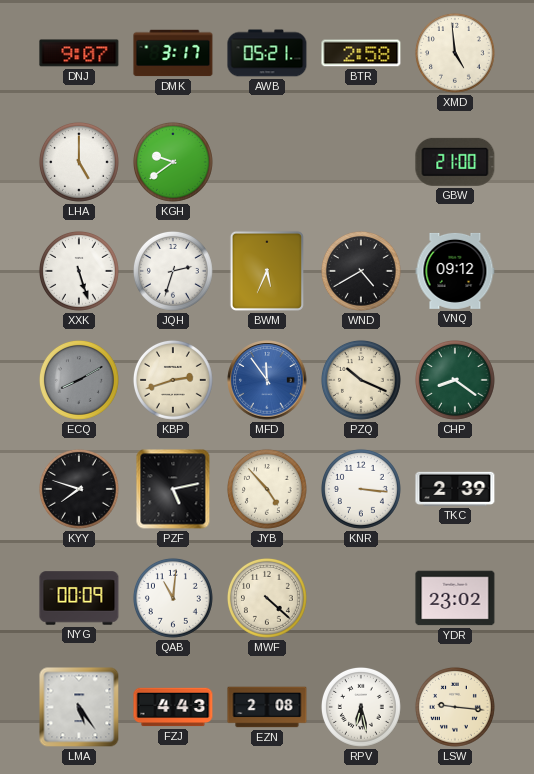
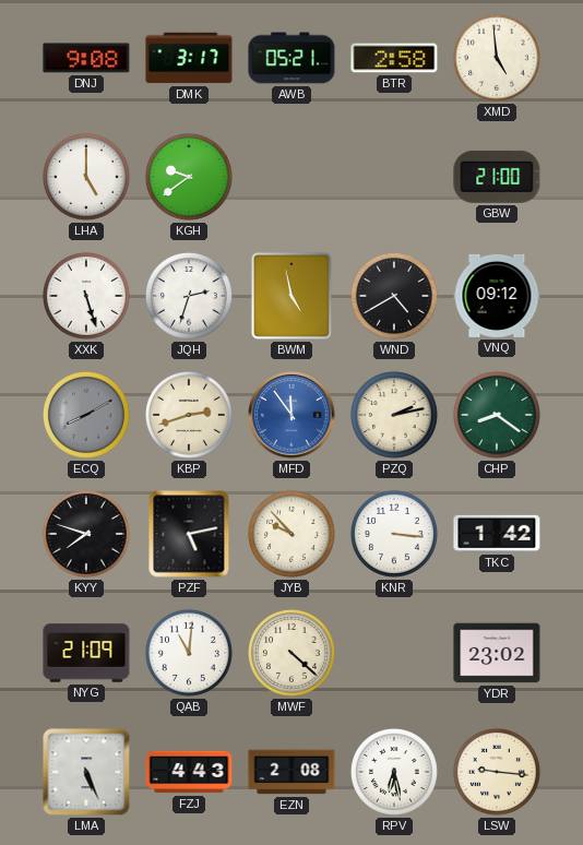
DNJ: 9:07 -> 9:08
BWM: 5:34 -> 4:58
PZQ: 10:19 -> 2:13
JYB: 4:53 -> 9:53
TKC: 2:39 -> 1:42
NYG: 00:09 -> 21:09
LMA: 5:24 -> 5:26
